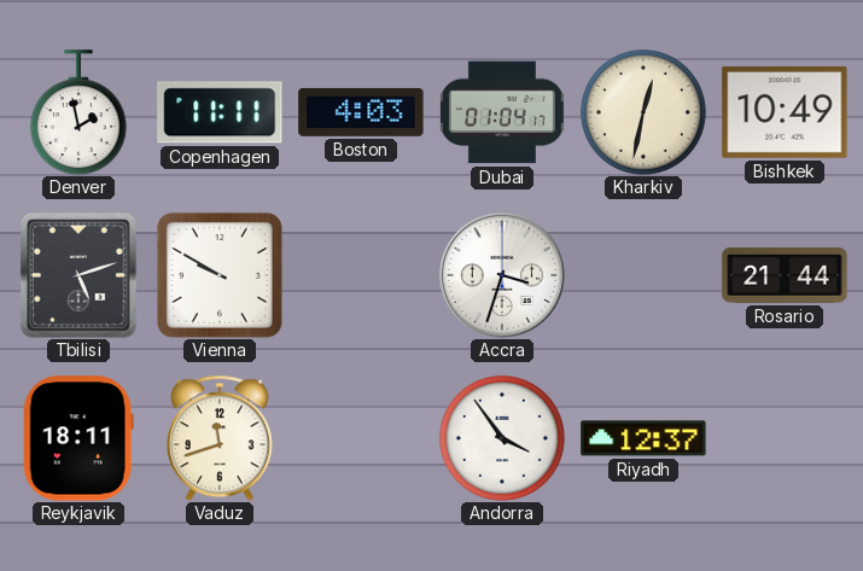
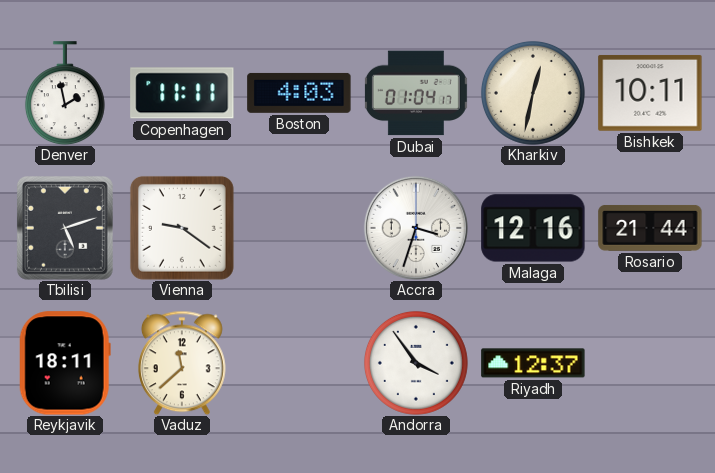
Bishkek: 10:49 -> 10:11
Vienna: 9:50 -> 9:21
Malaga: none -> 12:16
Vaduz: 11:42 -> 11:38
